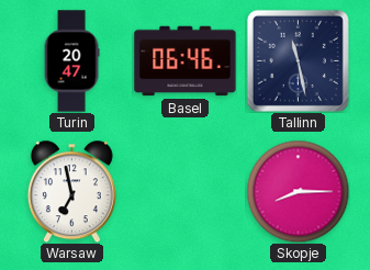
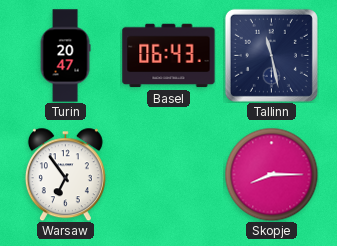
Basel: 06:46 -> 06:43
Warsaw: 6:58 -> 6:54
